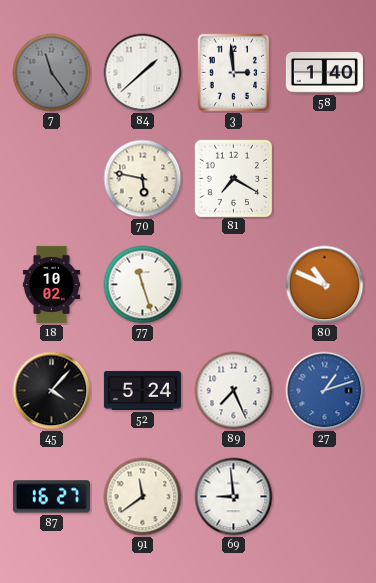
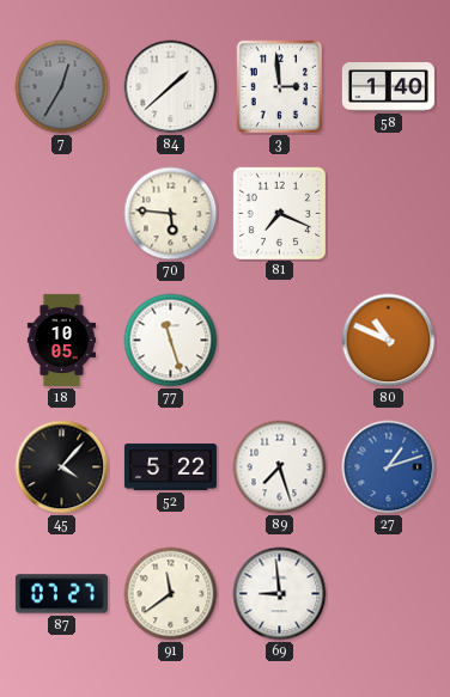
7: 11:24 -> 12:35
70: 5:47 -> 5:46
81: 7:20 -> 7:19
18: 10:02 -> 10:05
52: 5:24 -> 5:22
89: 7:26 -> 7:27
87: 16:27 -> 07:27
